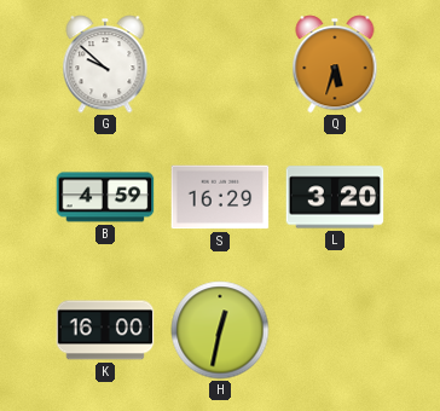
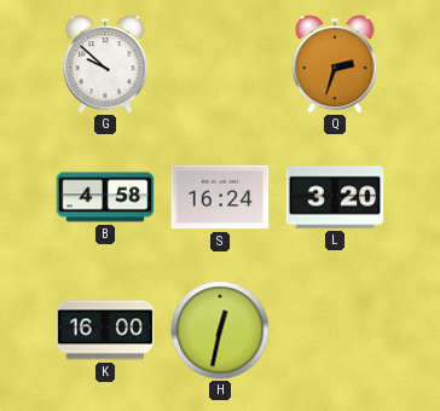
Q: 5:33 -> 2:33
B: 4:59 -> 4:58
S: 16:29 -> 16:24
